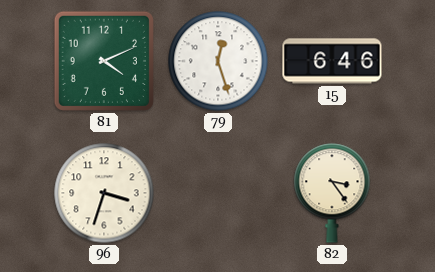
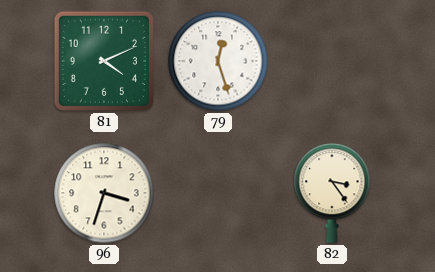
15: 6:46 -> none
